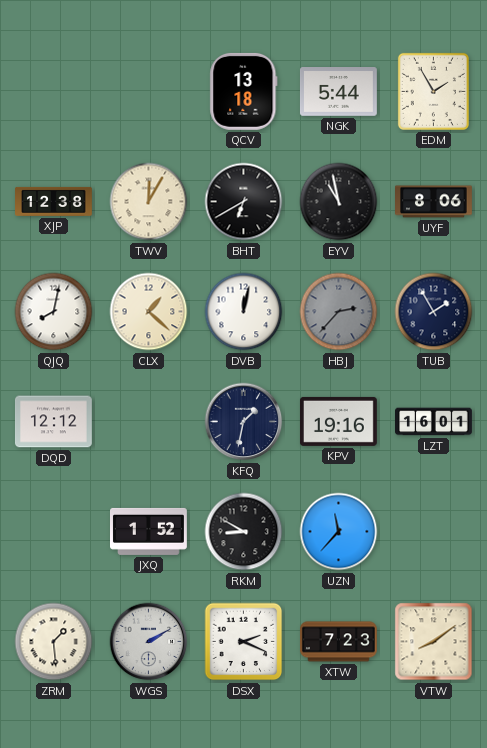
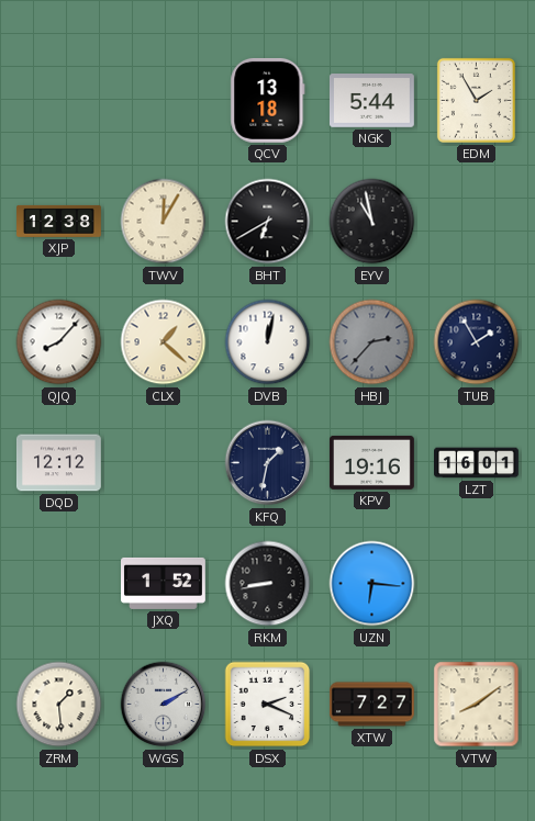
UYF: 8:06 -> none
QJQ: 8:02 -> 8:07
RKM: 8:50 -> 8:43
UZN: 11:37 -> 6:16
XTW: 7:23 -> 7:27
